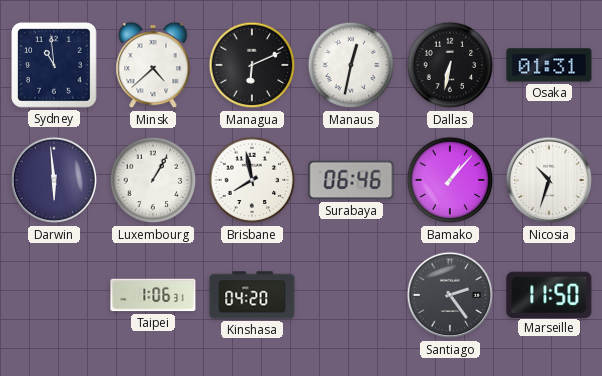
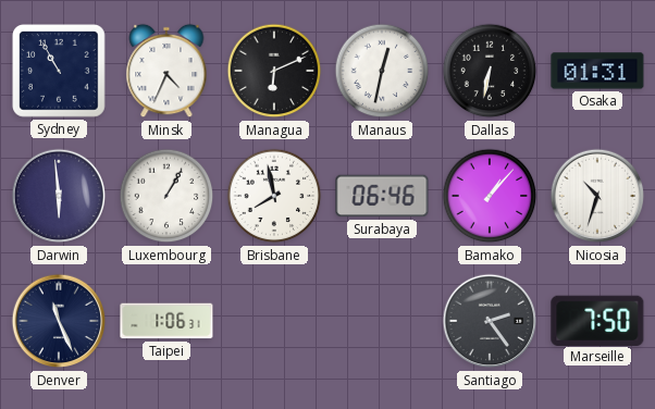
Sydney: 10:59 -> 10:55
Minsk: 4:38 -> 4:34
Denver: none -> 11:26
Kinshasa: 04:20 -> none
Marseille: 11:50 -> 7:50
